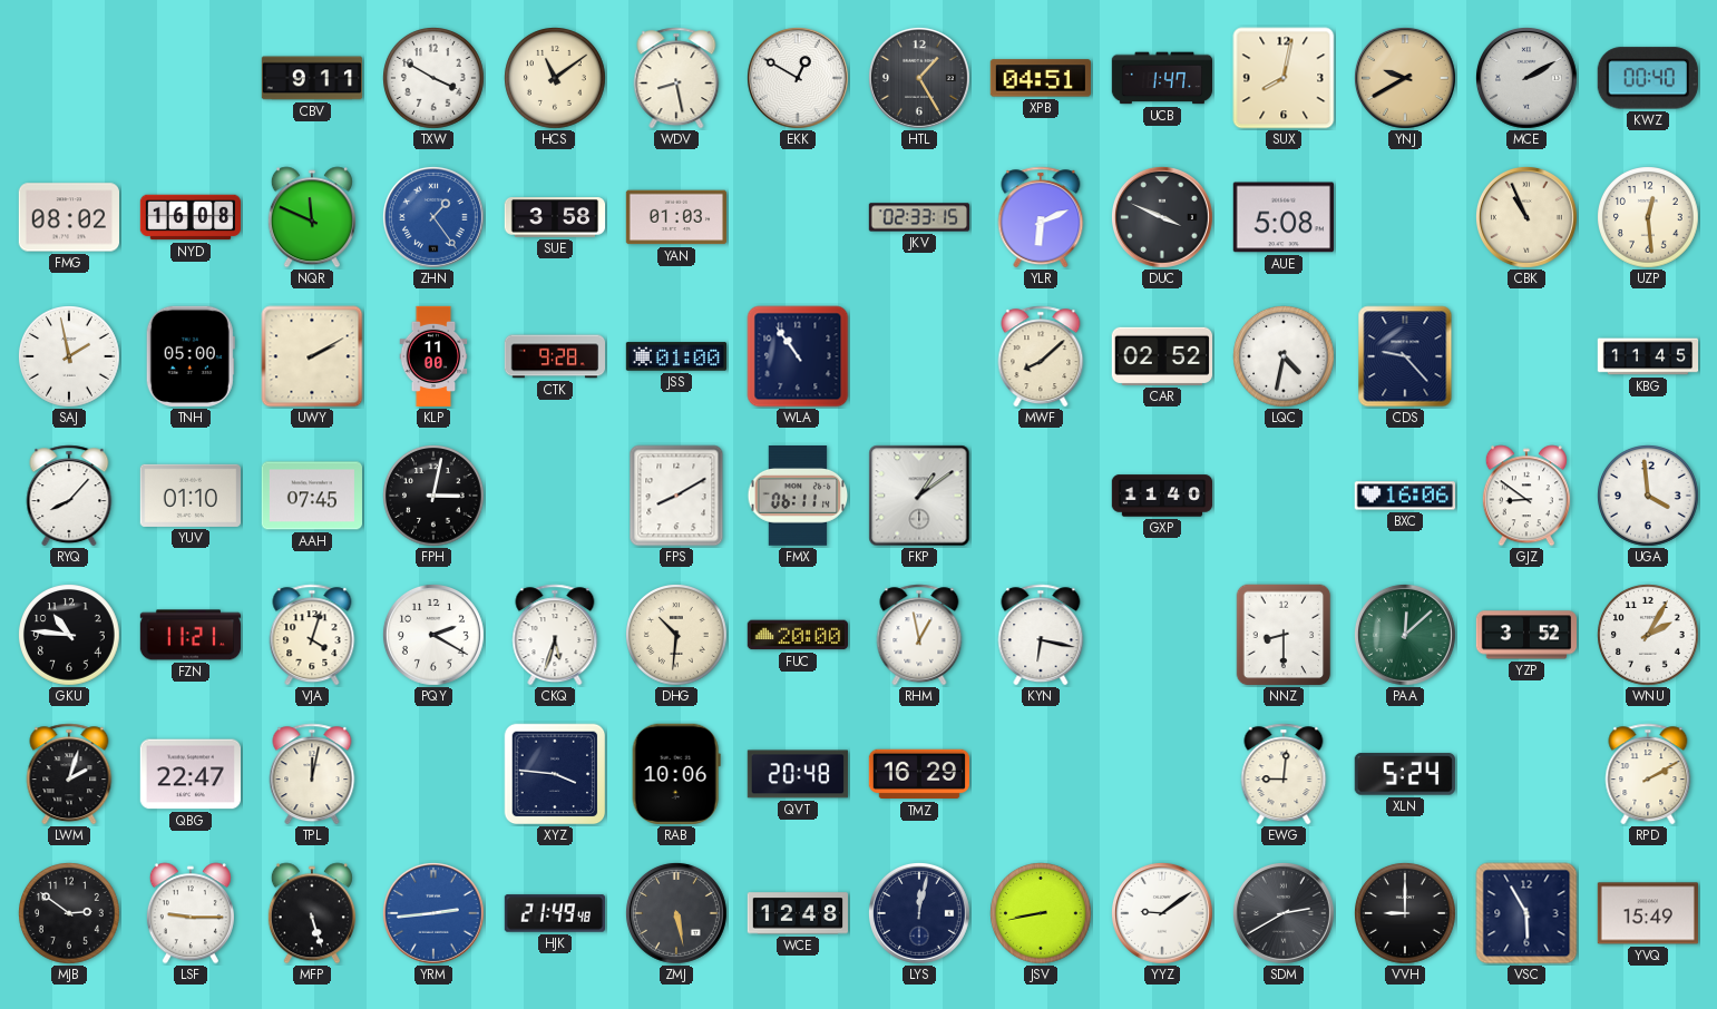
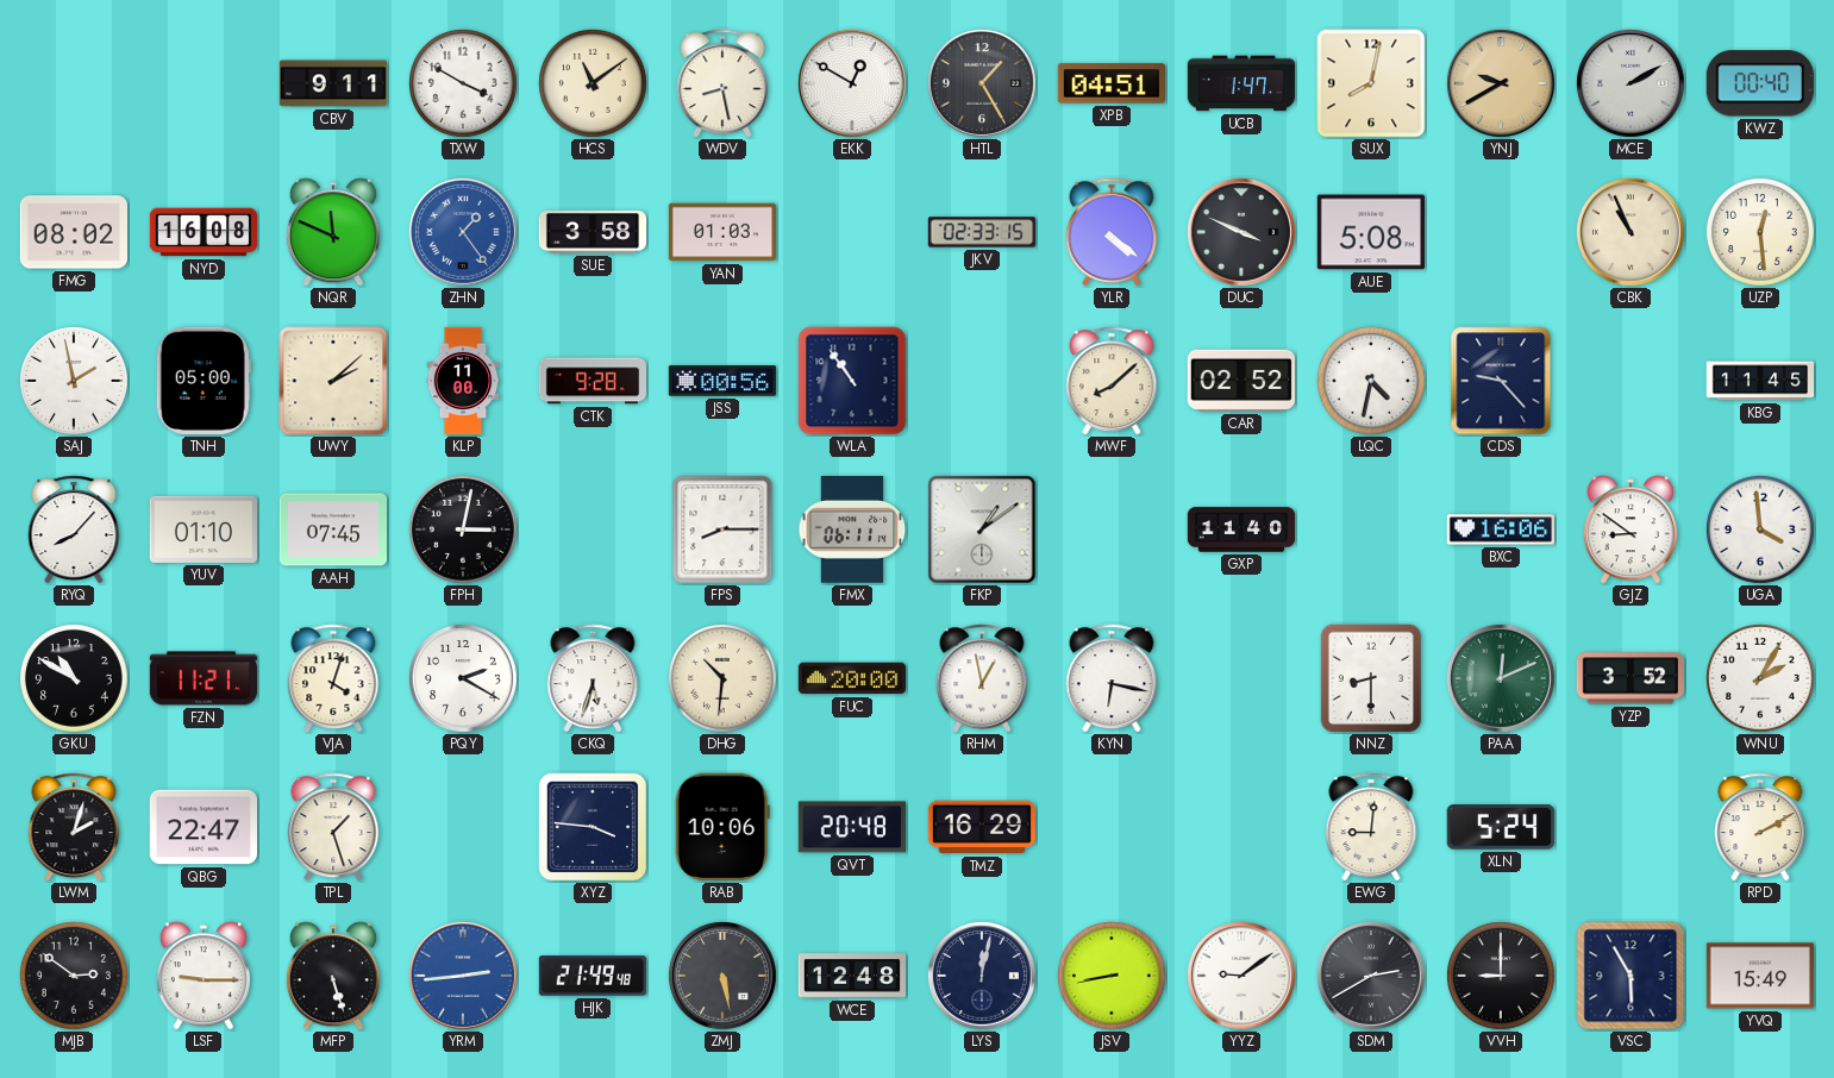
YLR: 6:11 -> 4:21
UWY: 2:10 -> 2:08
JSS: 01:00 -> 00:56
FPS: 8:10 -> 8:15
GKU: 10:46 -> 10:50
PAA: 12:08 -> 12:11
TPL: 12:02 -> 1:27
